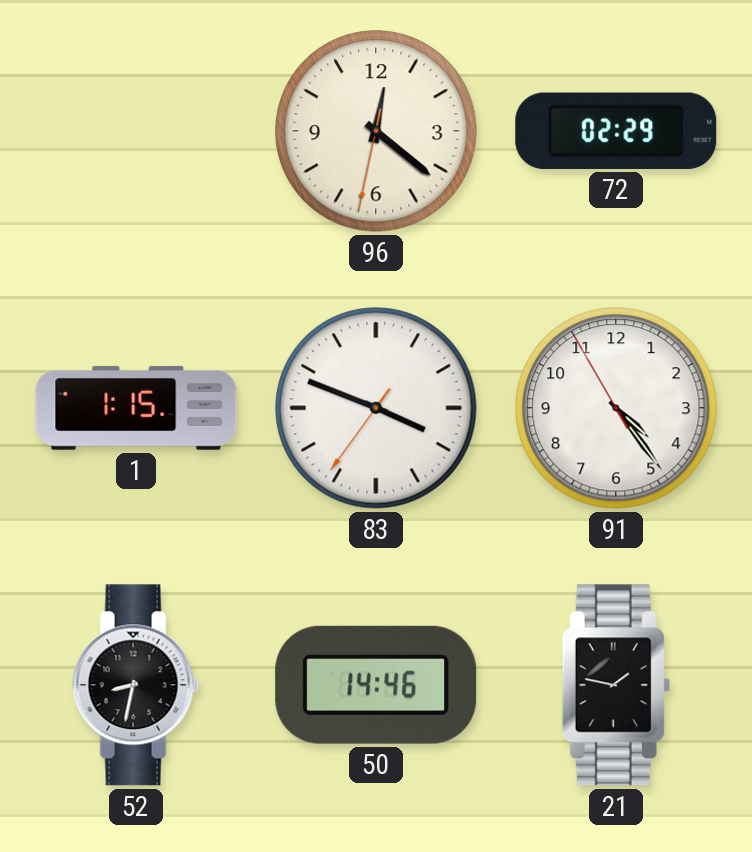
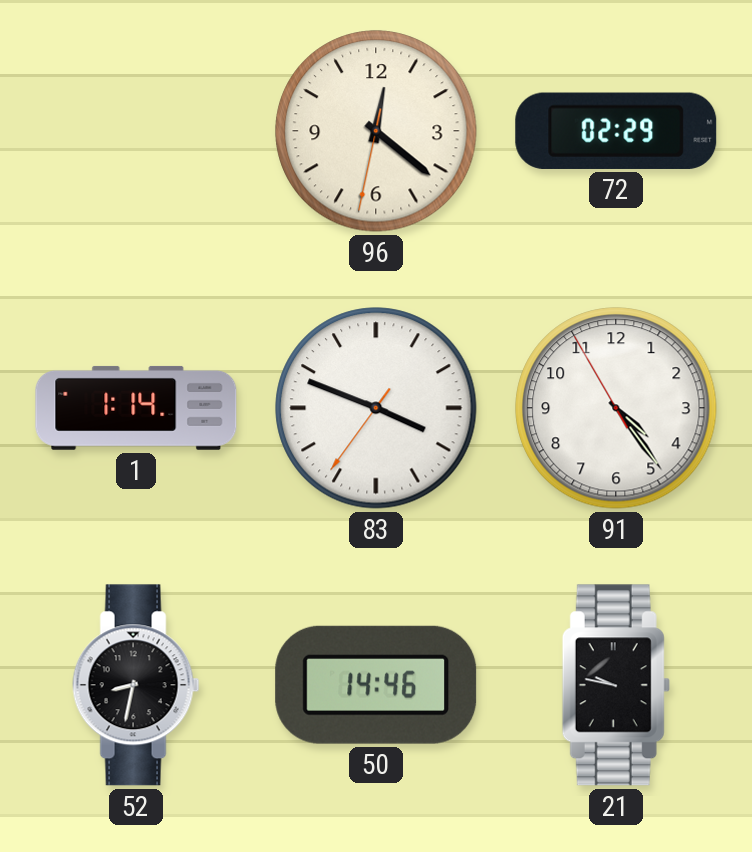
1: 1:15 -> 1:14
21: 1:47 -> 9:47
